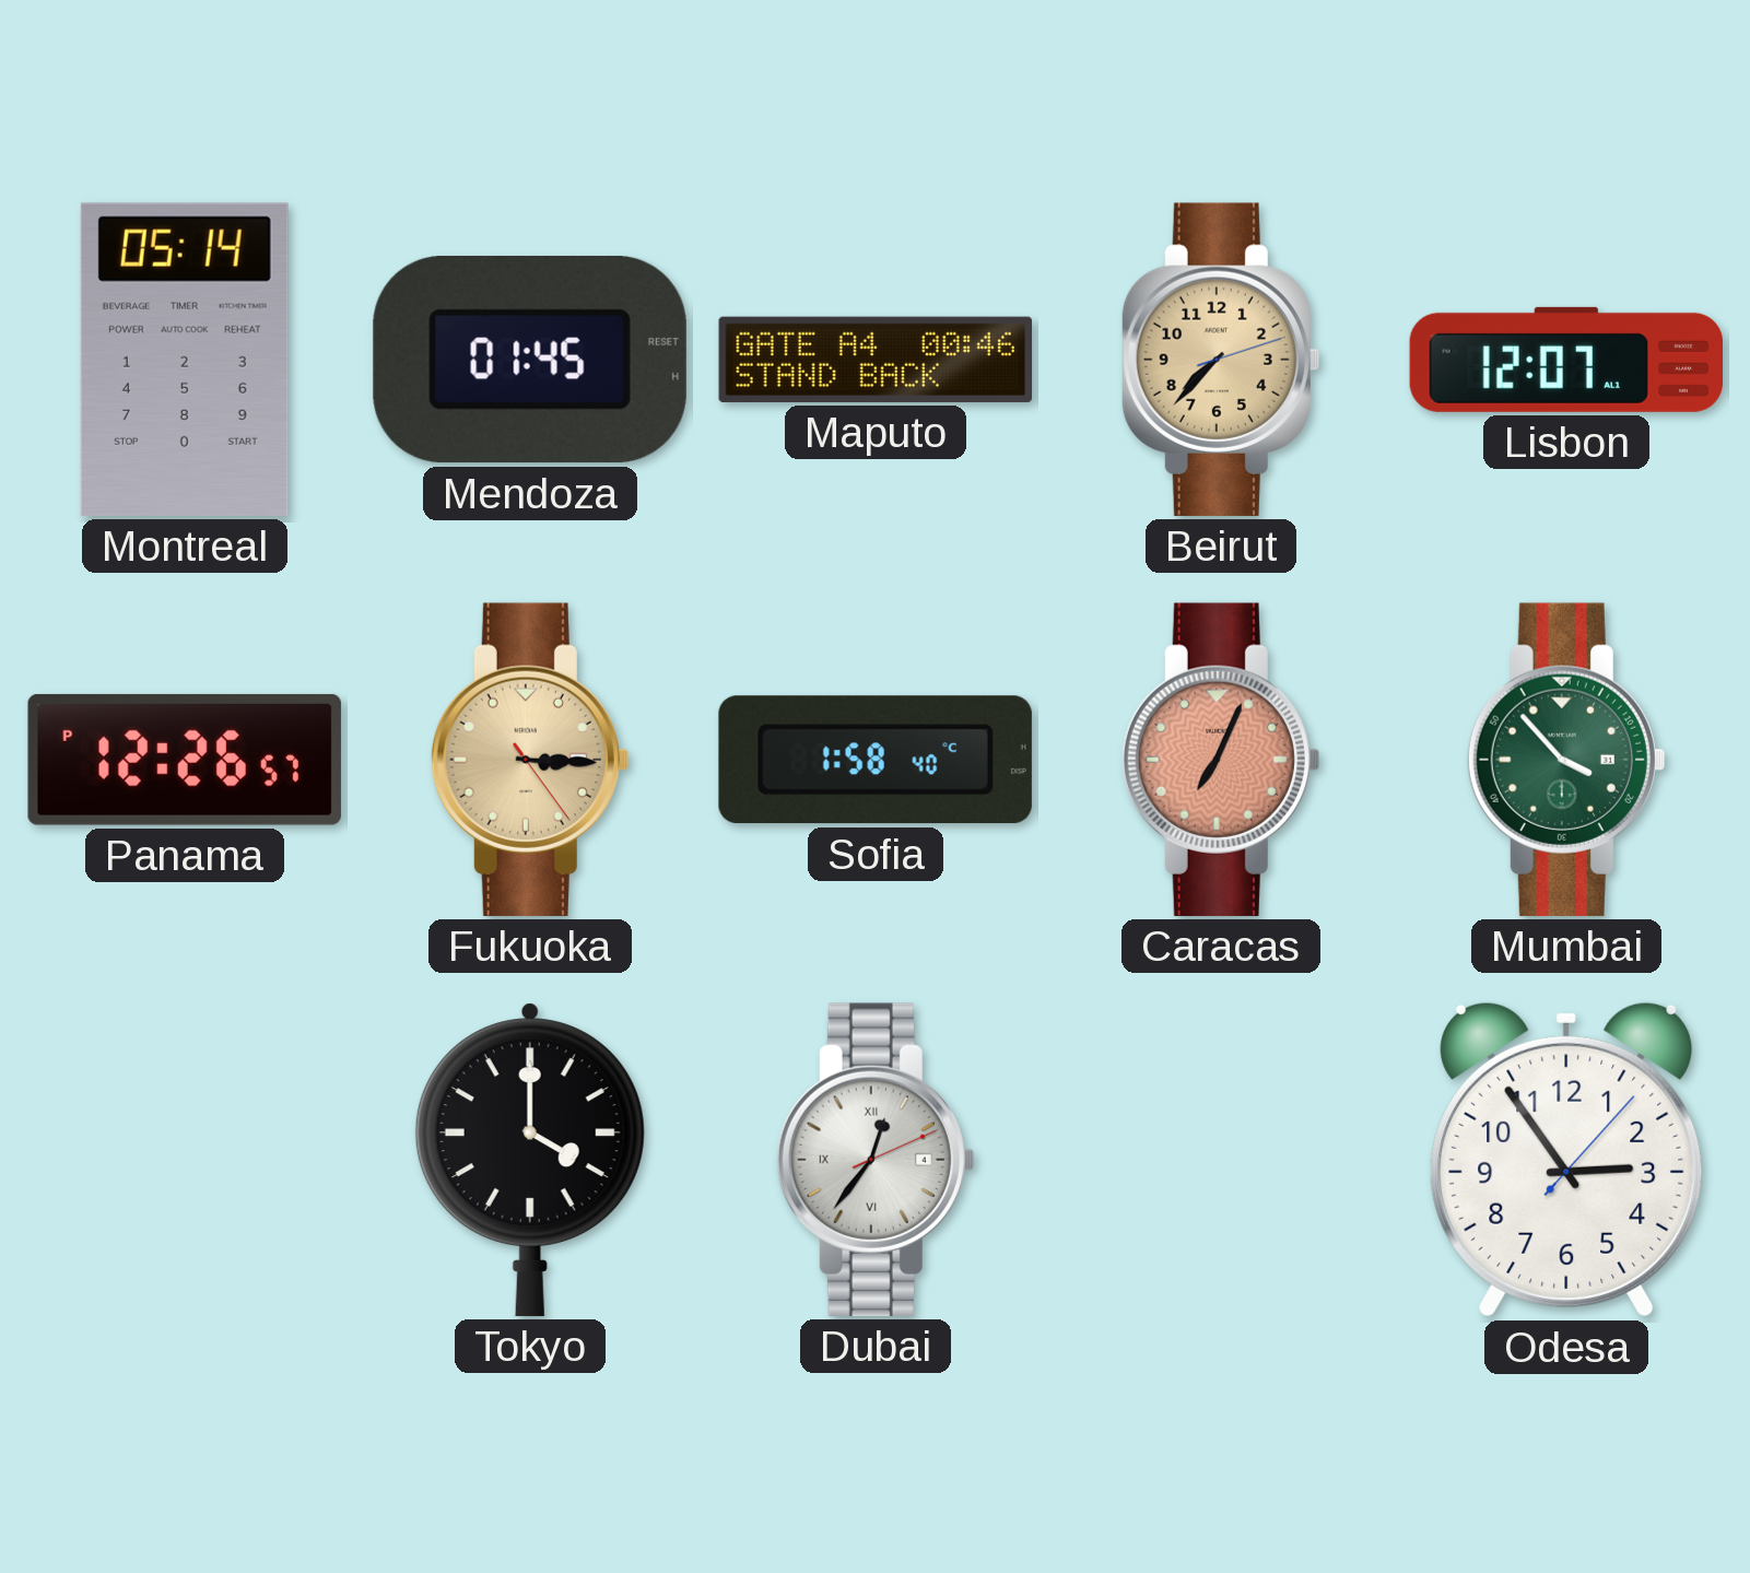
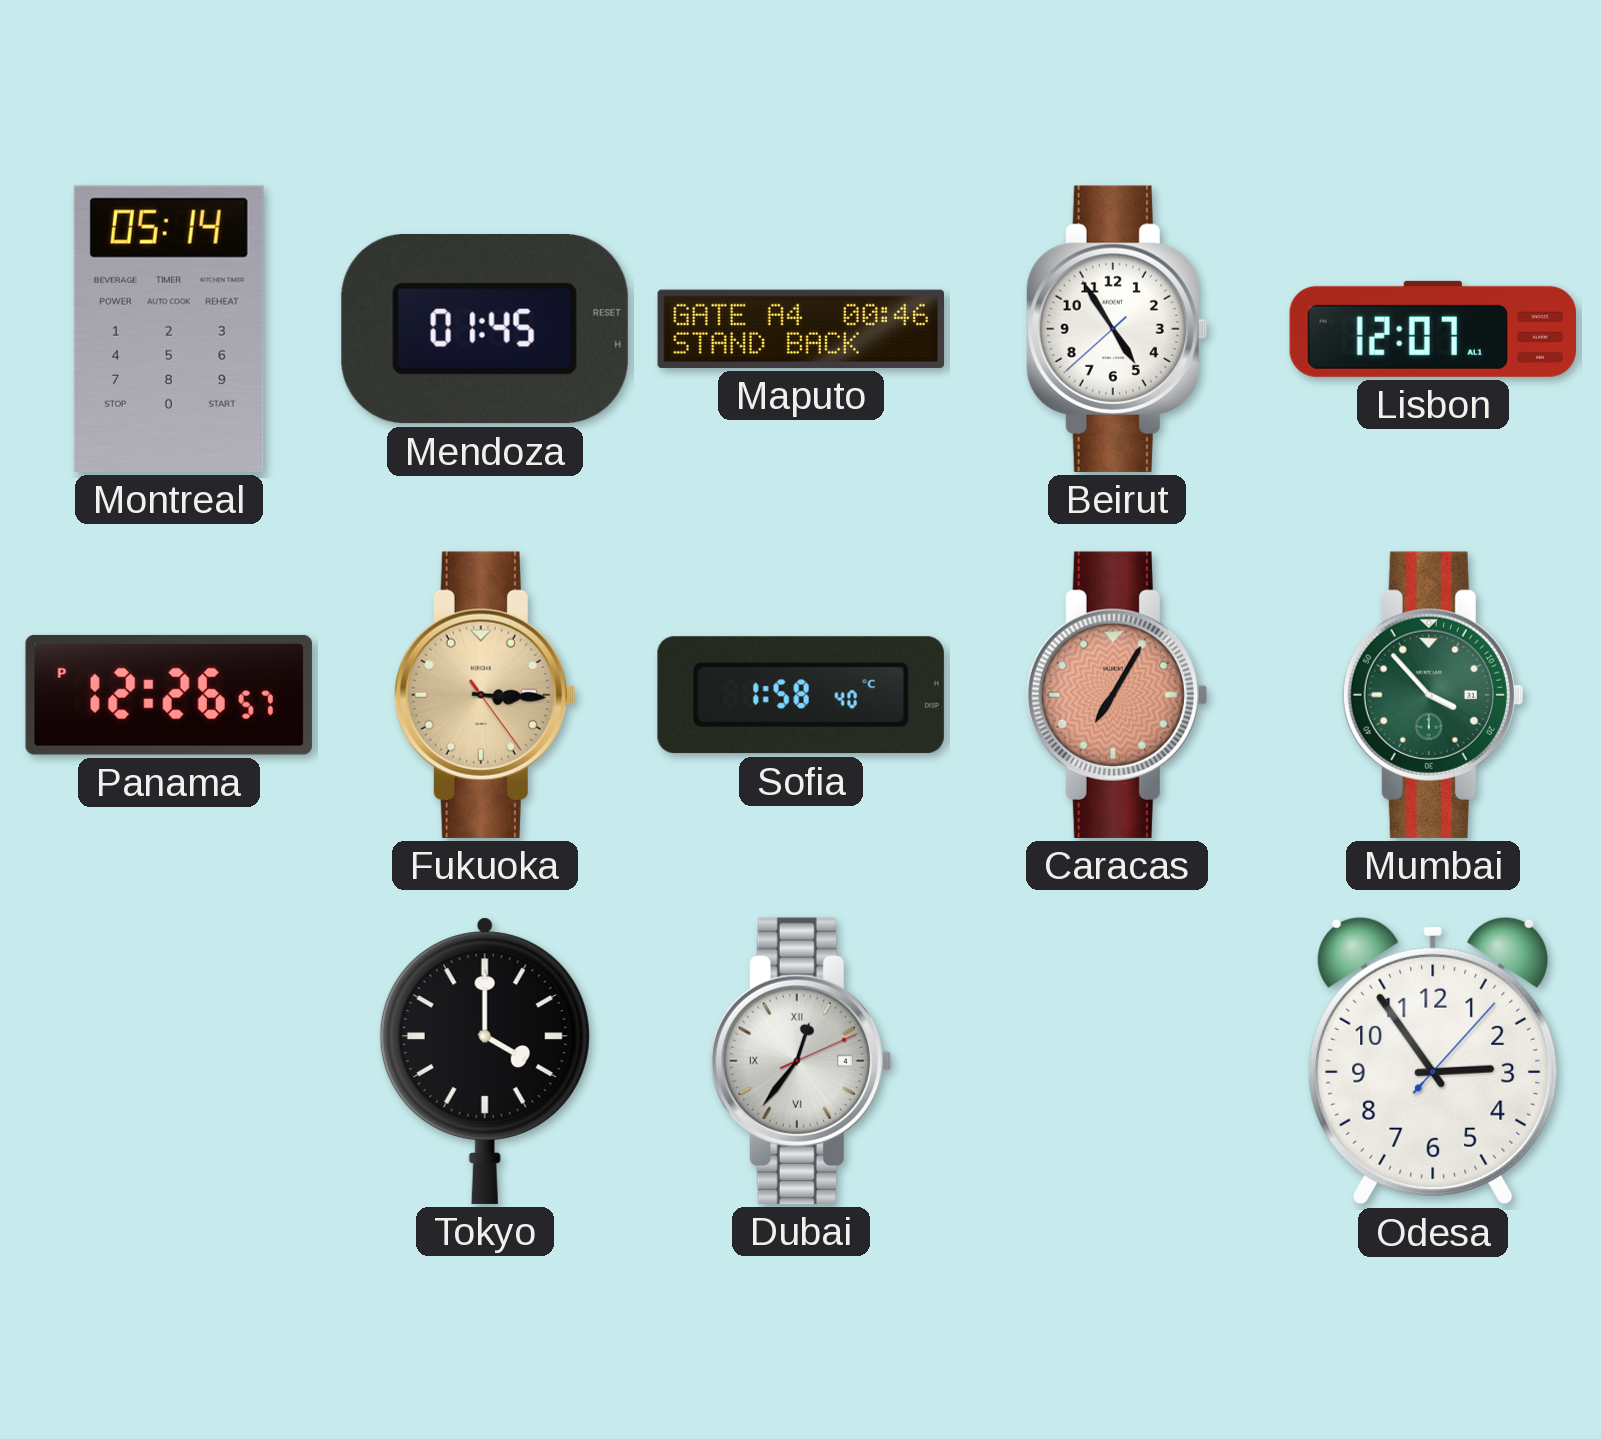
Beirut: 7:37 -> 4:54
Beirut dial: champagne -> white
Caracas: 7:04 -> 7:05
